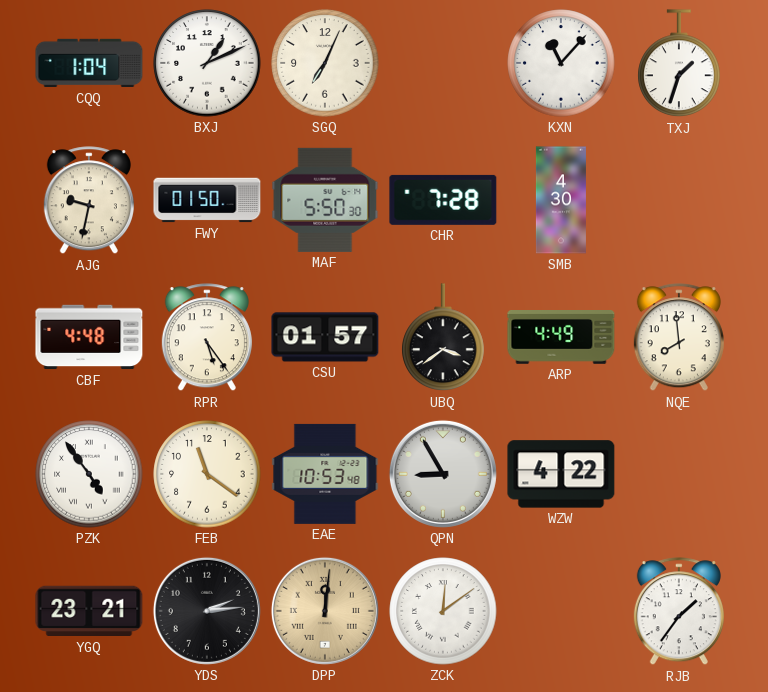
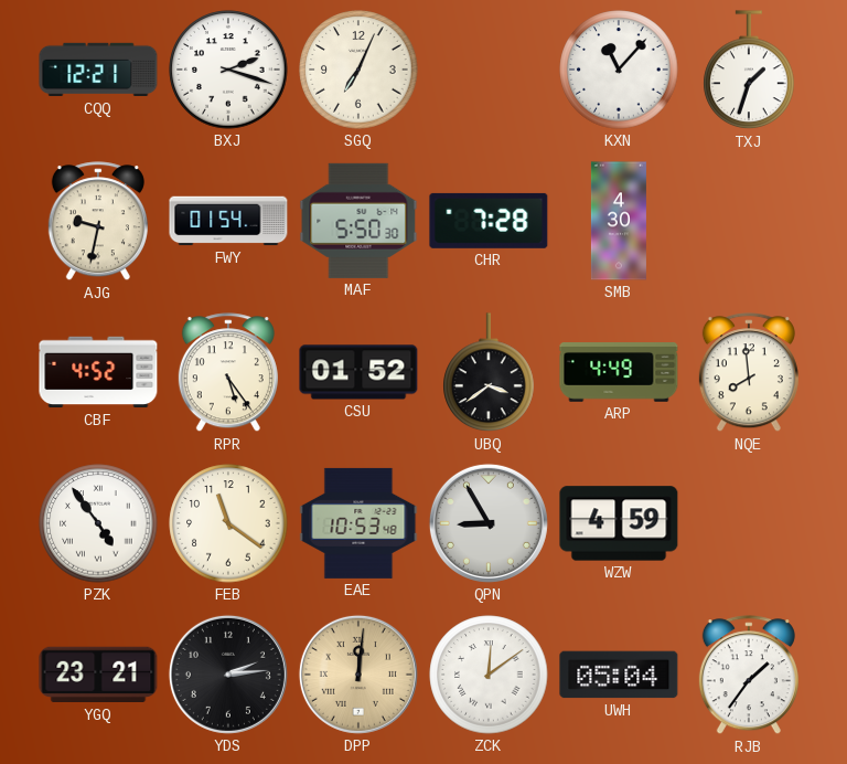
CQQ: 1:04 -> 12:21
BXJ: 1:11 -> 2:18
FWY: 01:50 -> 01:54
CBF: 4:48 -> 4:52
CSU: 01:57 -> 01:52
WZW: 4:22 -> 4:59
UWH: none -> 05:04
